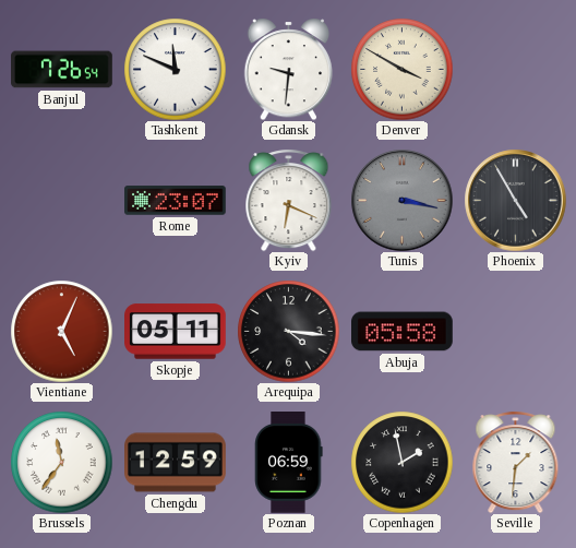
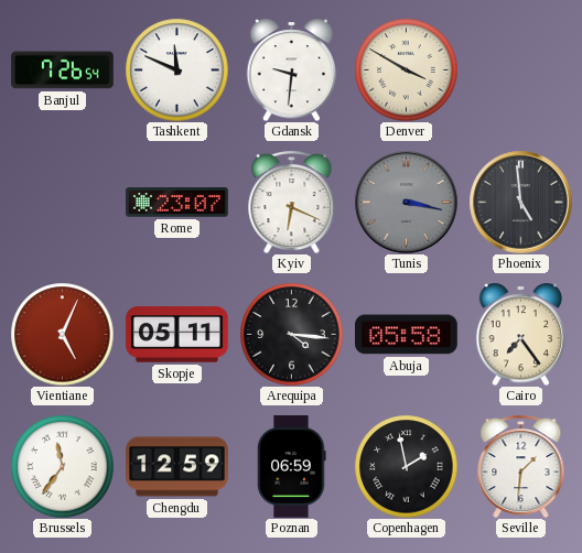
Phoenix: 4:55 -> 4:59
Cairo: none -> 7:24
